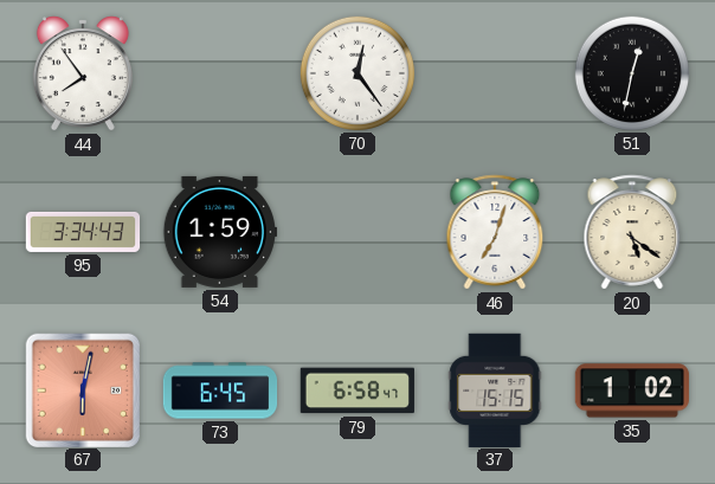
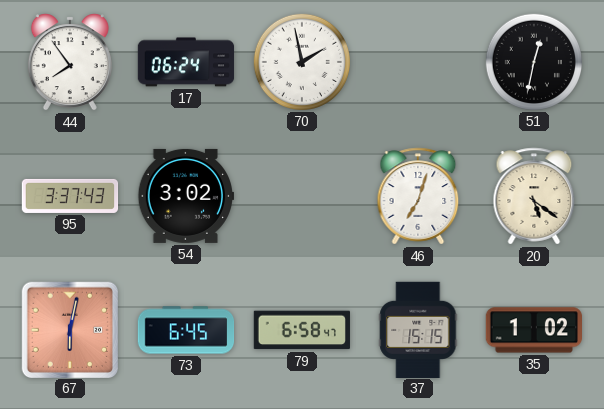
17: none -> 06:24
70: 12:24 -> 1:58
95: 3:34 -> 3:37
54: 1:59 -> 3:02
